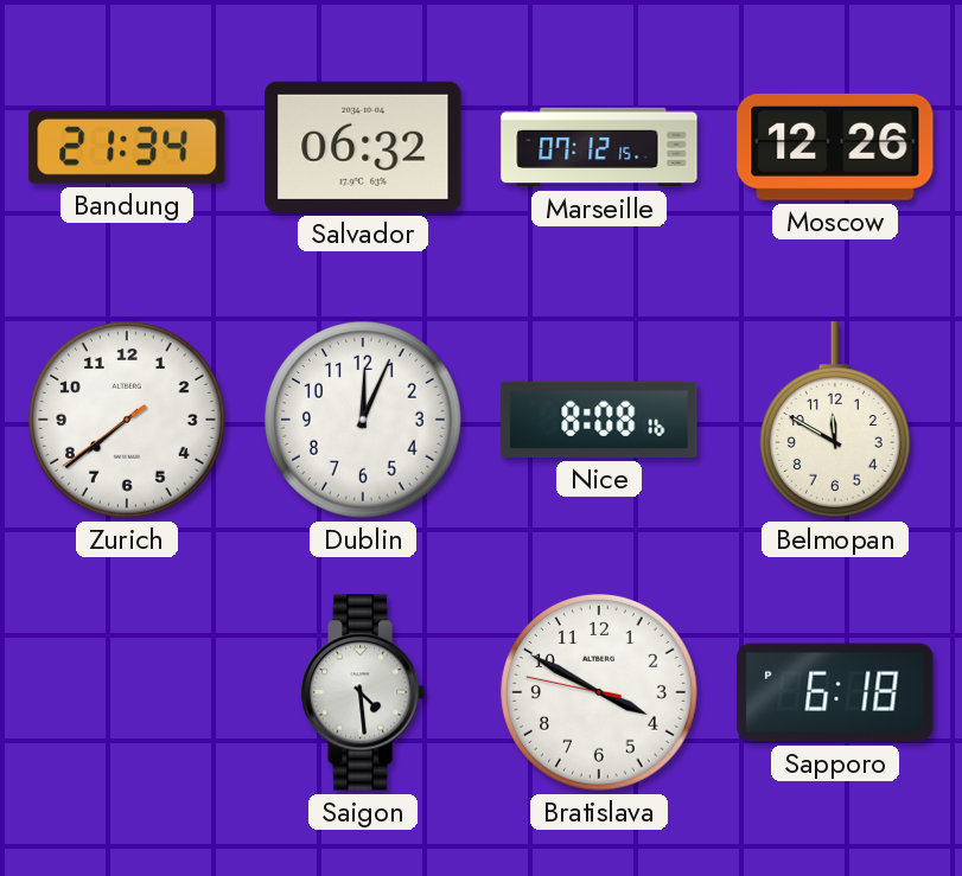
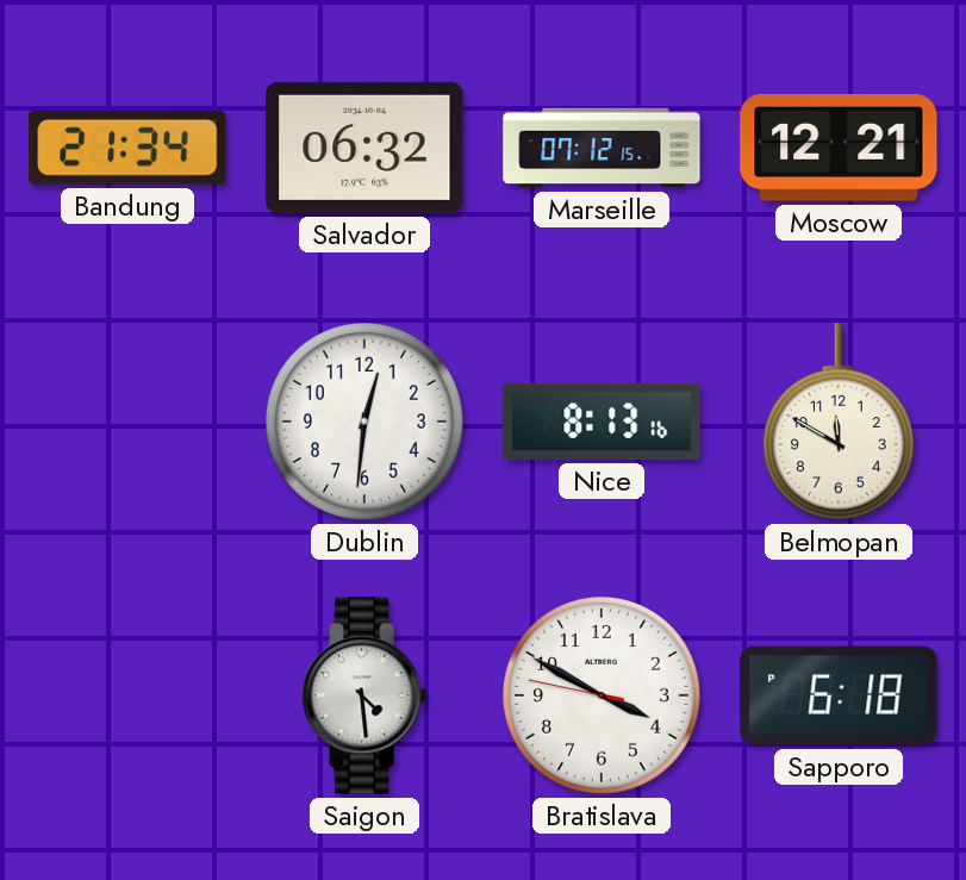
Moscow: 12:26 -> 12:21
Zurich: 7:38 -> none
Dublin: 12:04 -> 12:31
Nice: 8:08 -> 8:13
